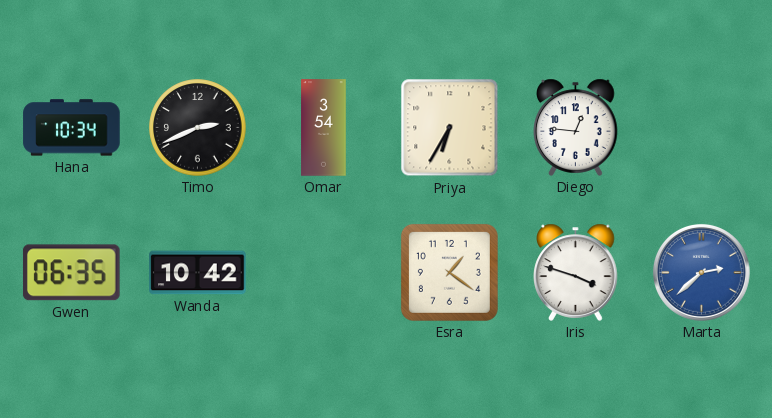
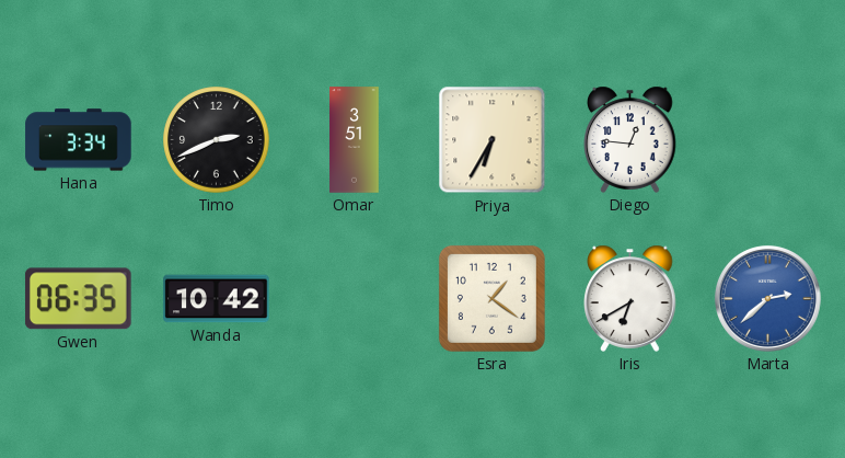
Hana: 10:34 -> 3:34
Omar: 3:54 -> 3:51
Iris: 3:48 -> 6:40
